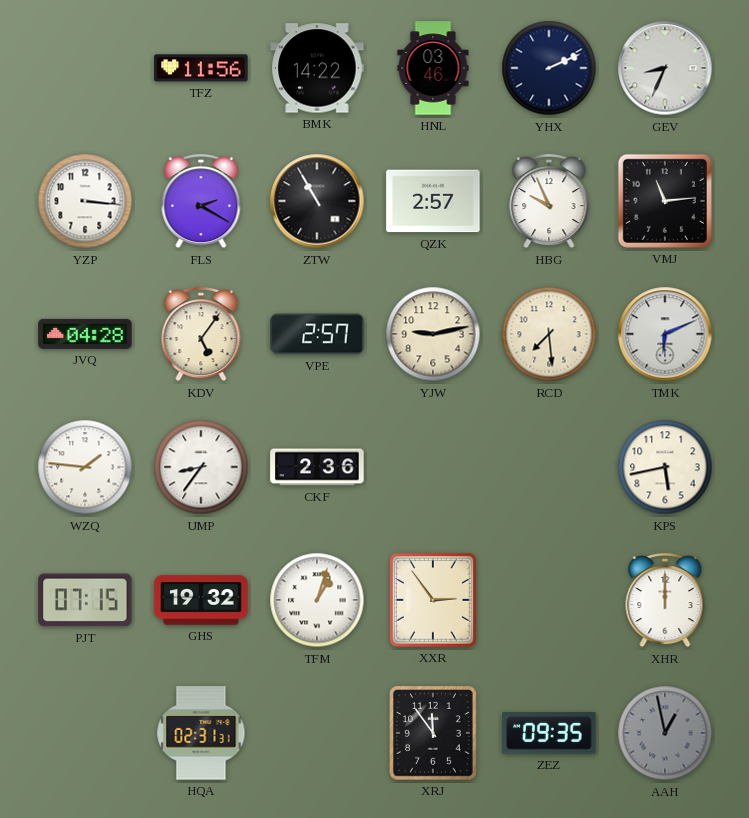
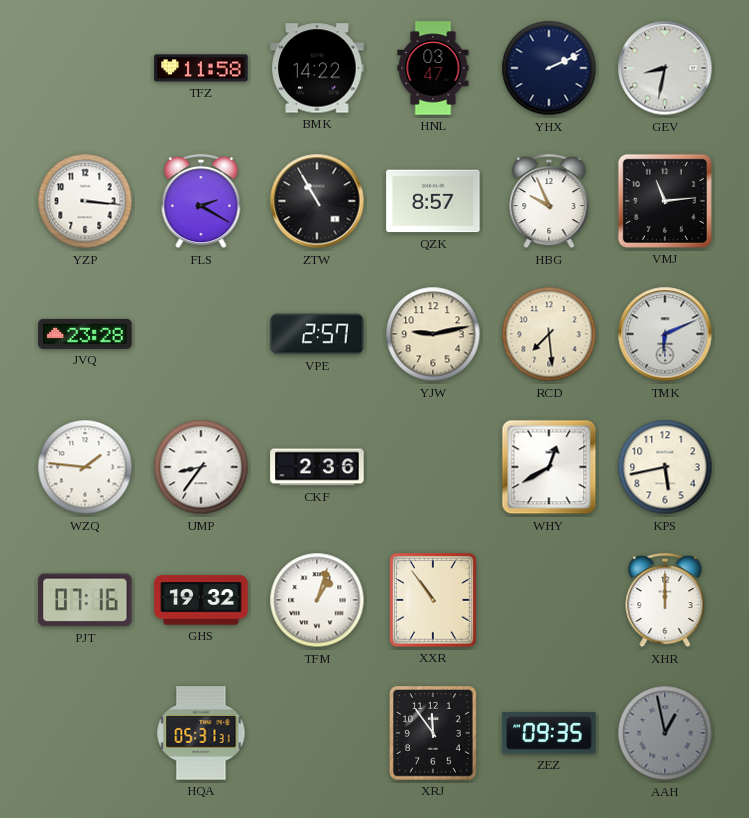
TFZ: 11:56 -> 11:58
HNL: 03:46 -> 03:47
GEV: 8:34 -> 8:32
QZK: 2:57 -> 8:57
JVQ: 04:28 -> 23:28
KDV: 5:06 -> none
WHY: none -> 12:40
PJT: 07:15 -> 07:16
XXR: 2:54 -> 10:54
HQA: 02:31 -> 05:31
